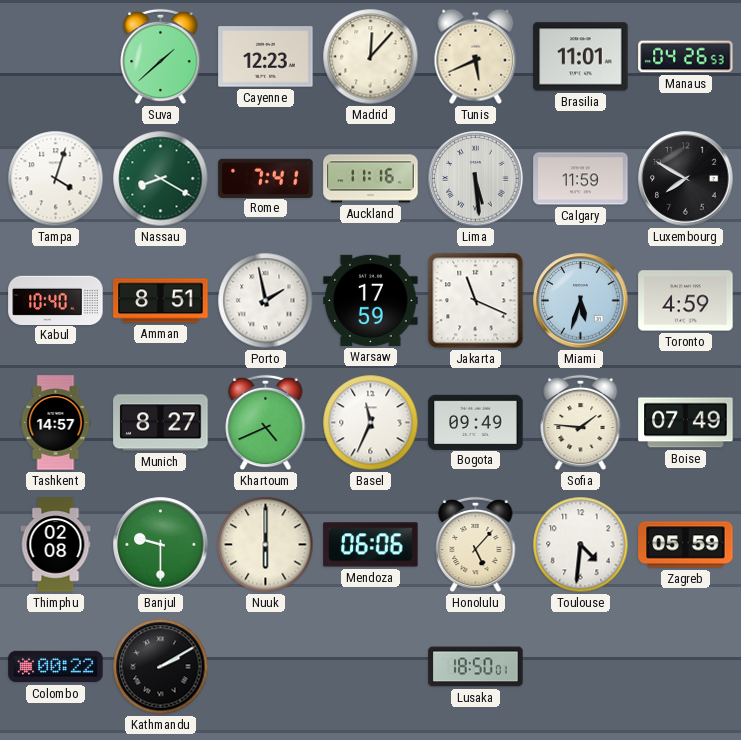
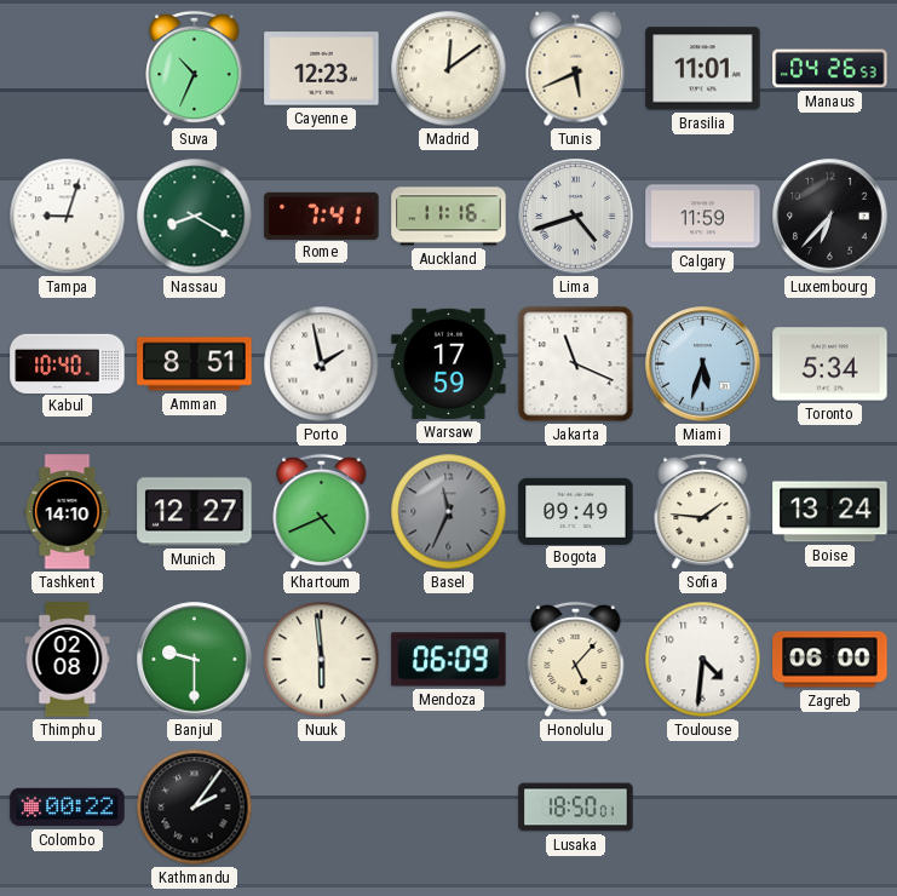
Suva: 1:38 -> 10:34
Madrid: 12:07 -> 12:09
Tampa: 4:03 -> 9:03
Lima: 5:29 -> 4:42
Luxembourg: 7:50 -> 6:37
Toronto: 4:59 -> 5:34
Tashkent: 14:57 -> 14:10
Munich: 8:27 -> 12:27
Basel dial: white -> grey
Boise: 07:49 -> 13:24
Nuuk: 6:00 -> 5:59
Mendoza: 06:06 -> 06:09
Zagreb: 05:59 -> 06:00
Kathmandu: 2:10 -> 2:06
